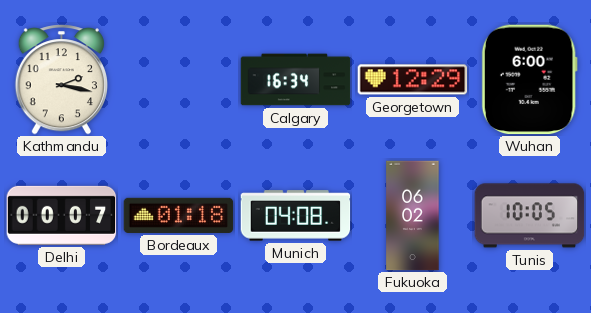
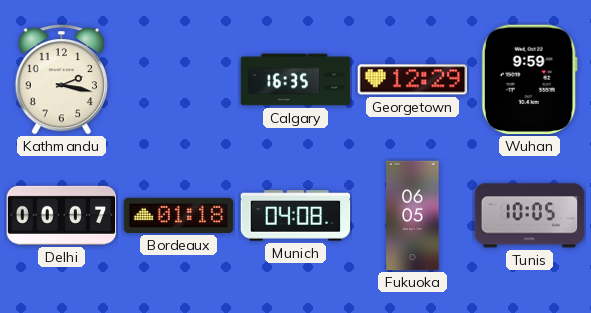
Calgary: 16:34 -> 16:35
Wuhan: 6:00 -> 9:59
Fukuoka: 06:02 -> 06:05
